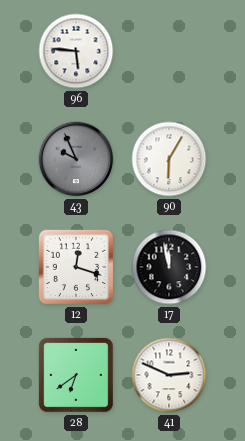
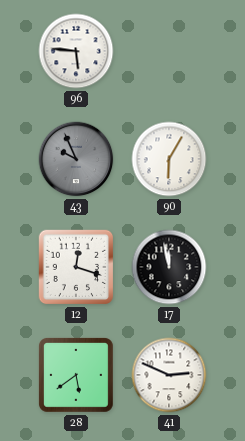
28: 6:39 -> 5:39
